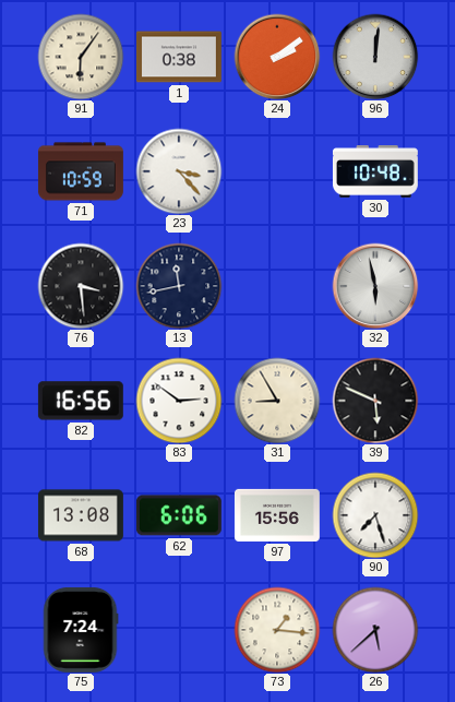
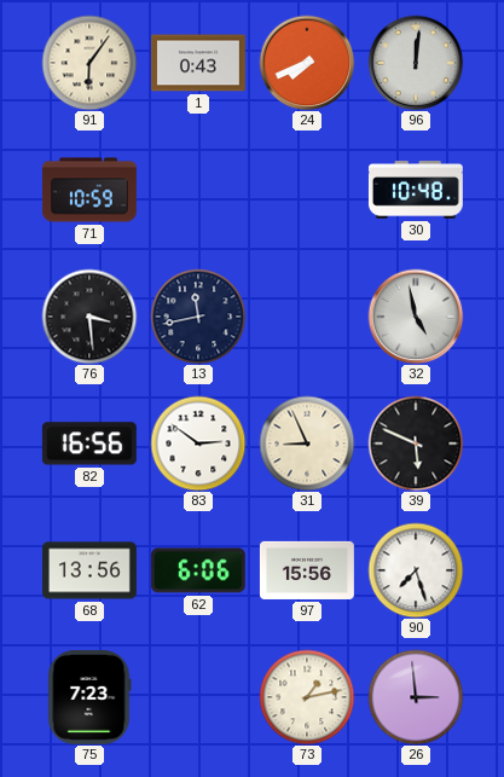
1: 0:38 -> 0:43
24: 2:09 -> 7:41
23: 3:23 -> none
32: 5:58 -> 4:58
31: 8:55 -> 8:56
68: 13:08 -> 13:56
75: 7:24 -> 7:23
73: 1:16 -> 1:13
26: 5:38 -> 2:59
